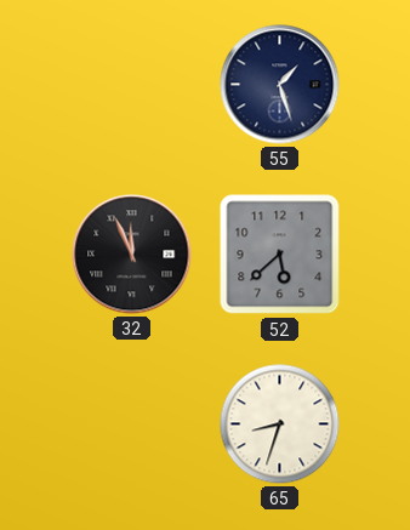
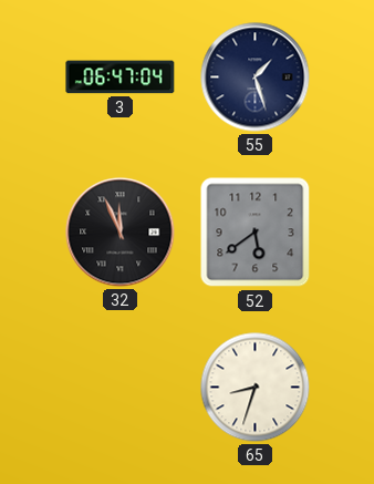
3: none -> 06:47
52: 5:38 -> 5:39
